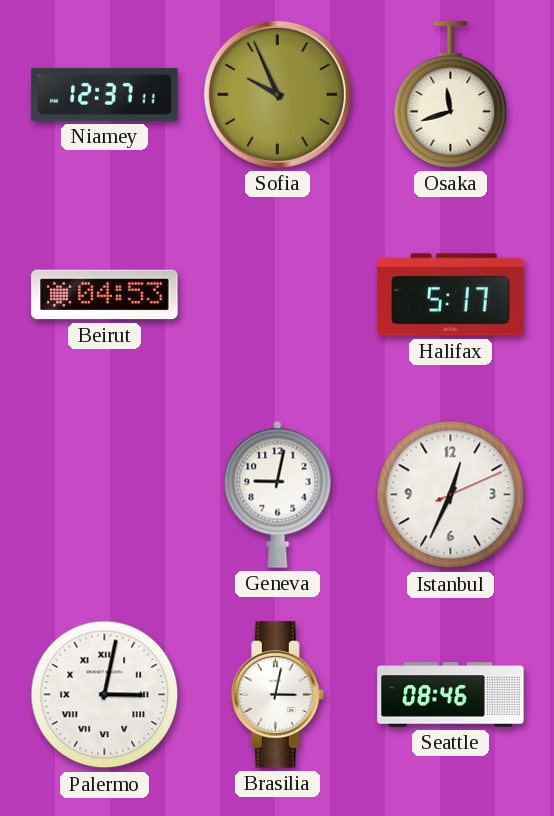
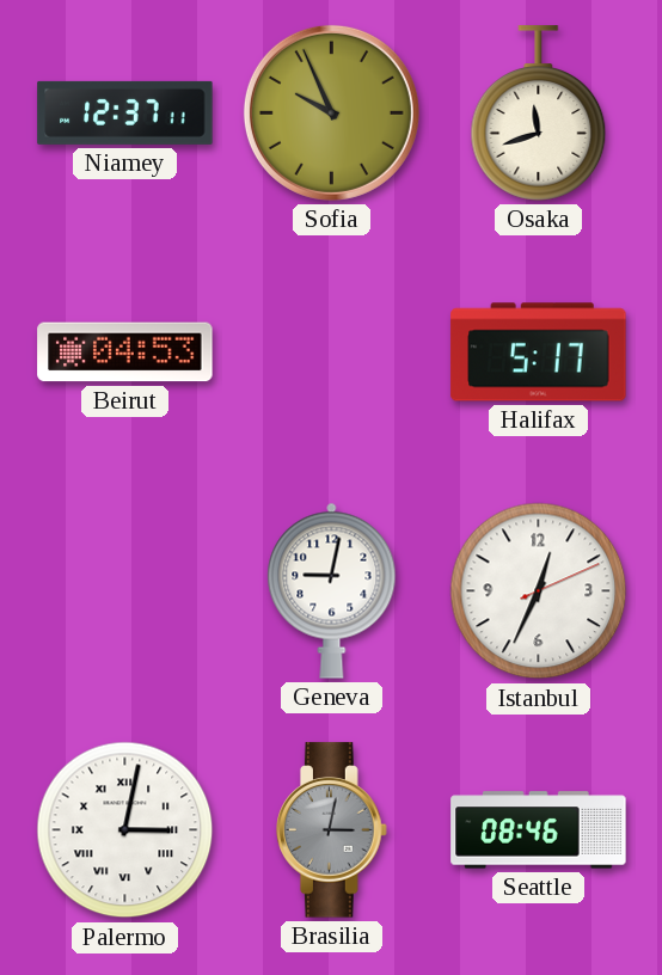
Brasilia dial: white -> grey
